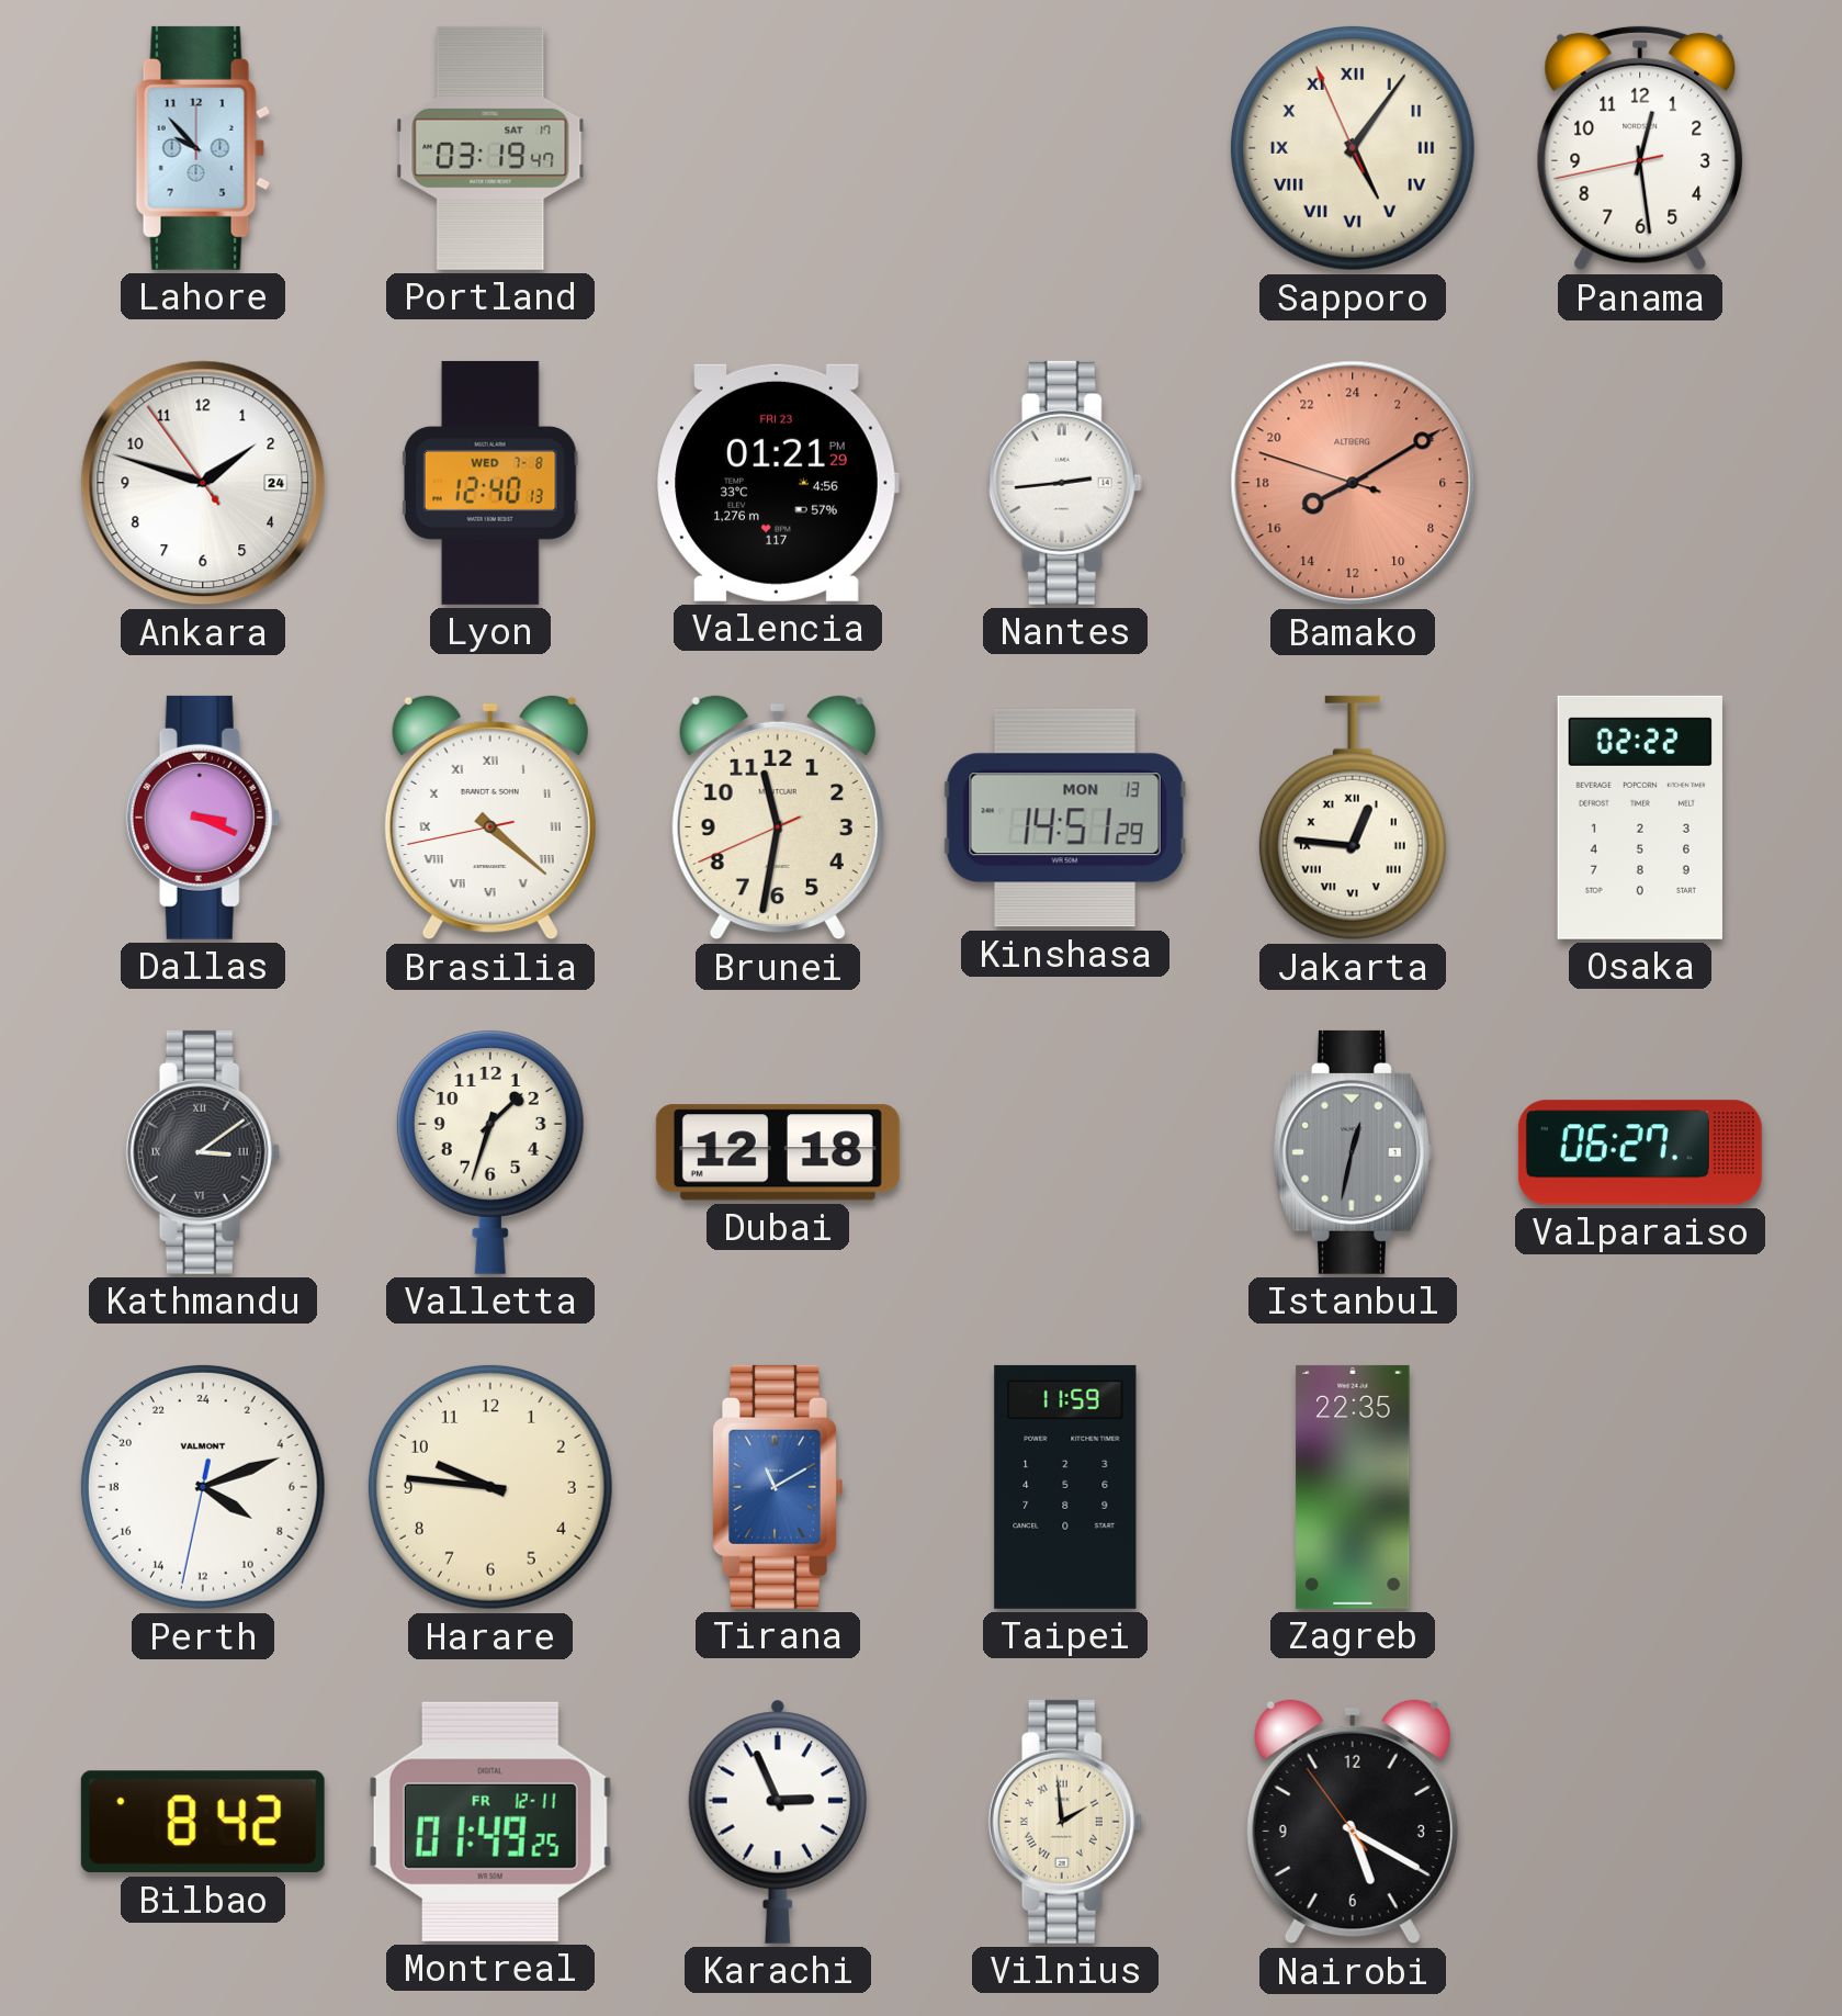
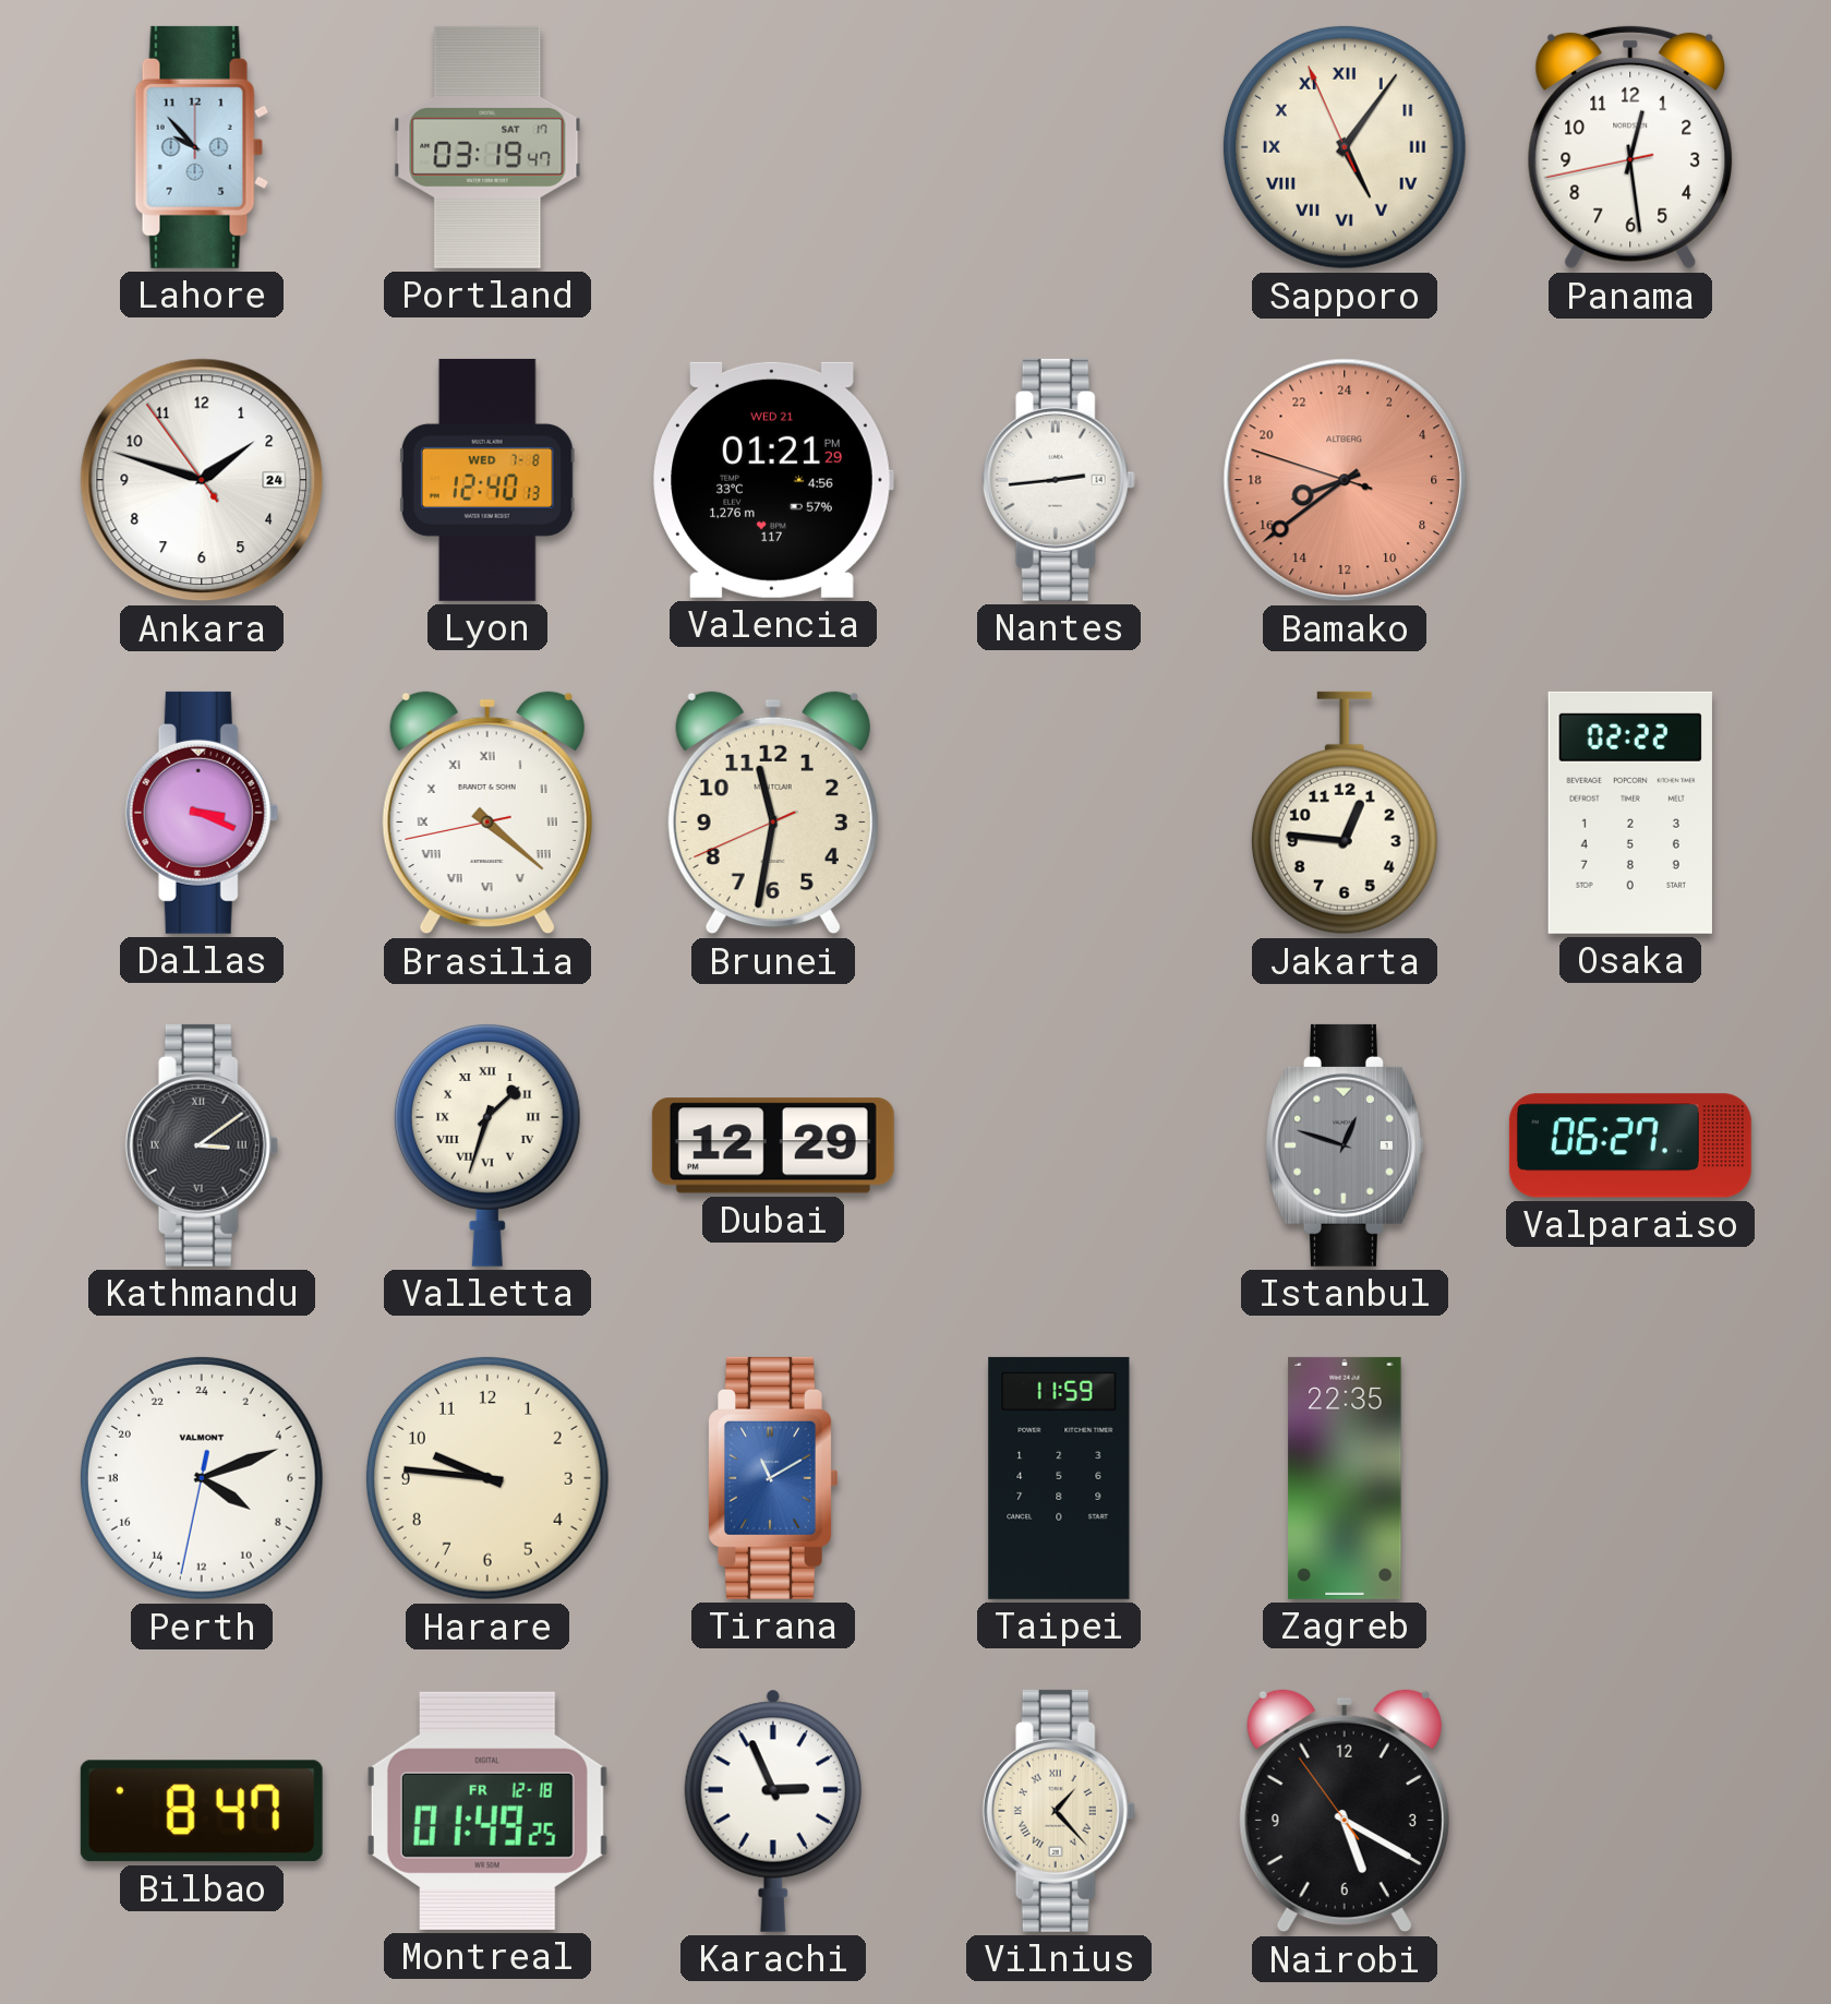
Valencia date: FRI 23 -> WED 21
Bamako: 16:09 -> 16:38
Kinshasa: 14:51 -> none
Jakarta numerals: Roman -> Arabic
Valletta numerals: Arabic -> Roman
Dubai: 12:18 -> 12:29
Istanbul: 12:32 -> 12:48
Bilbao: 8:42 -> 8:47
Montreal date: FR 12-11 -> FR 12-18
Vilnius: 1:59 -> 1:23
